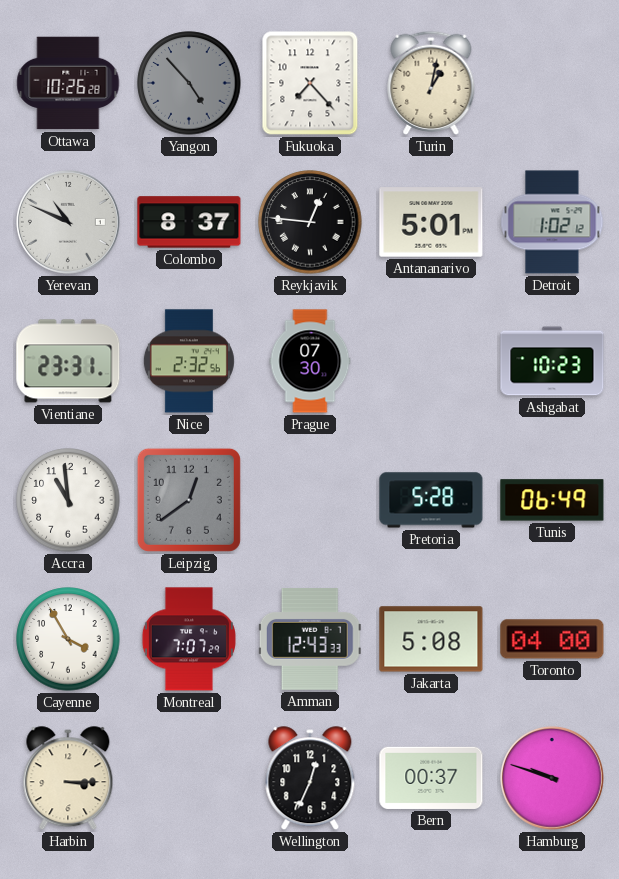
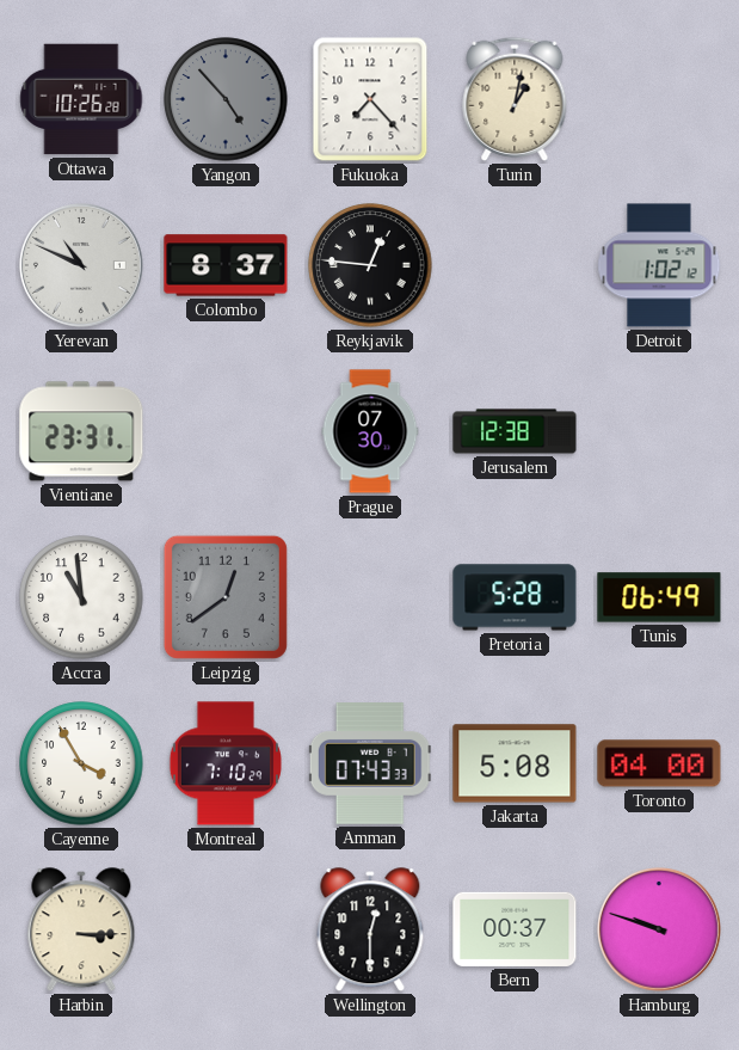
Antananarivo: 5:01 -> none
Nice: 2:32 -> none
Jerusalem: none -> 12:38
Ashgabat: 10:23 -> none
Montreal: 7:07 -> 7:10
Amman: 12:43 -> 07:43
Wellington: 12:34 -> 12:30
